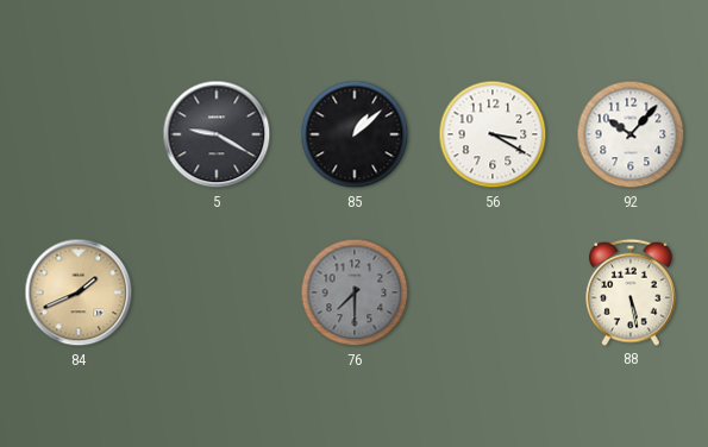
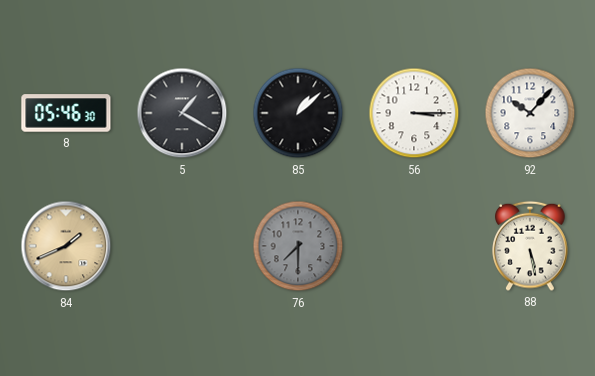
8: none -> 05:46
5: 9:20 -> 1:20
56: 3:20 -> 3:15
